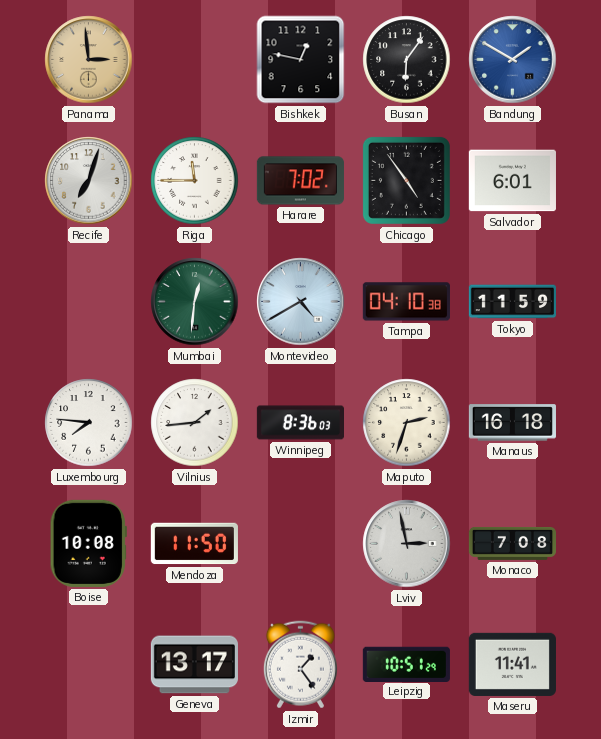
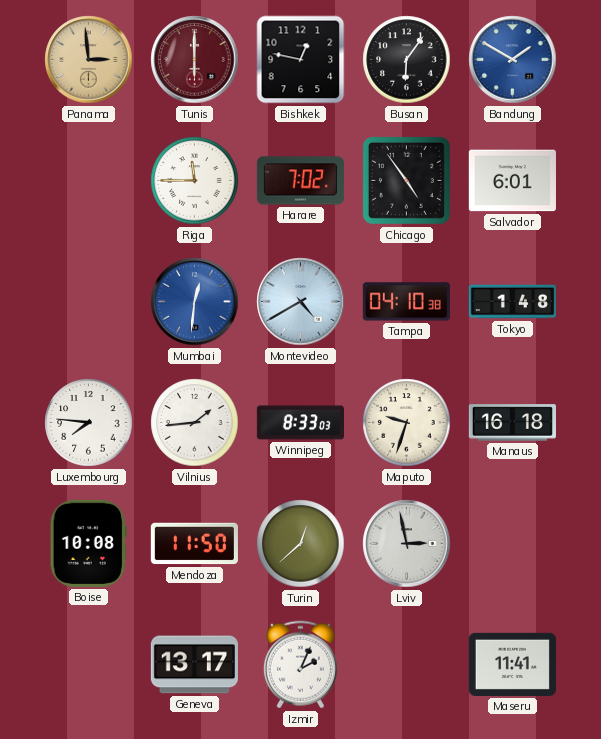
Tunis: none -> 6:00
Recife: 7:03 -> none
Mumbai dial: green -> blue
Tokyo: 11:59 -> 1:48
Winnipeg: 8:36 -> 8:33
Maputo: 2:33 -> 9:33
Turin: none -> 12:38
Monaco: 7:08 -> none
Izmir: 1:24 -> 2:04
Leipzig: 10:51 -> none
